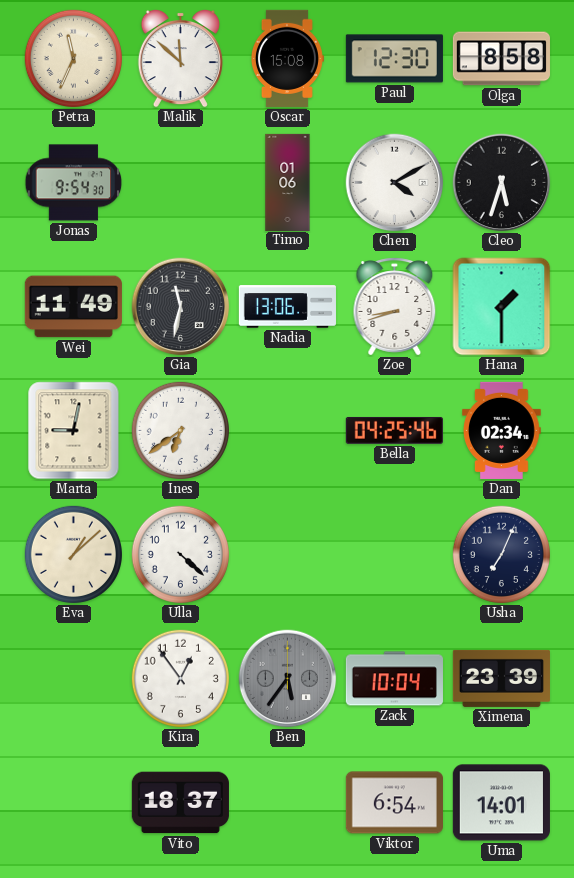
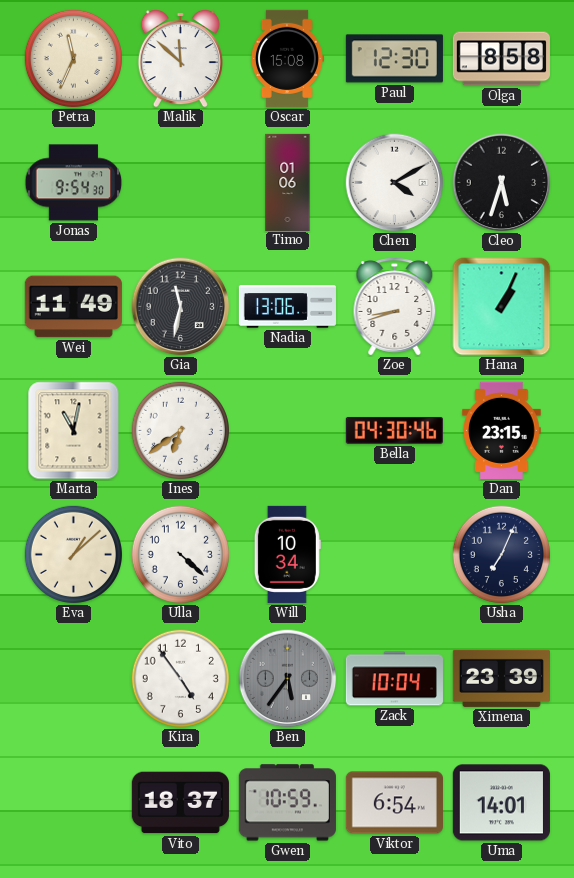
Hana: 1:30 -> 1:04
Marta: 9:02 -> 11:02
Bella: 04:25 -> 04:30
Dan: 02:34 -> 23:15
Will: none -> 10:34
Kira: 12:54 -> 4:54
Gwen: none -> 10:59
